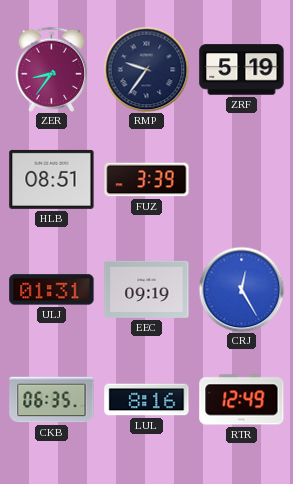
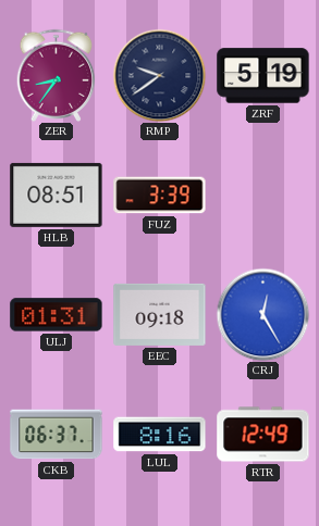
RMP: 9:36 -> 9:39
EEC: 09:19 -> 09:18
CKB: 06:35 -> 06:37
